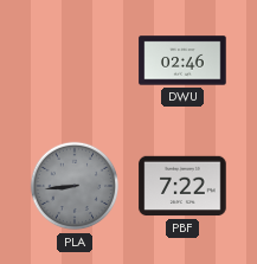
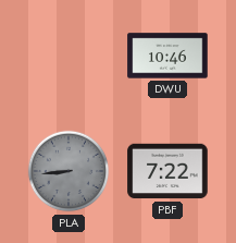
DWU: 02:46 -> 10:46
